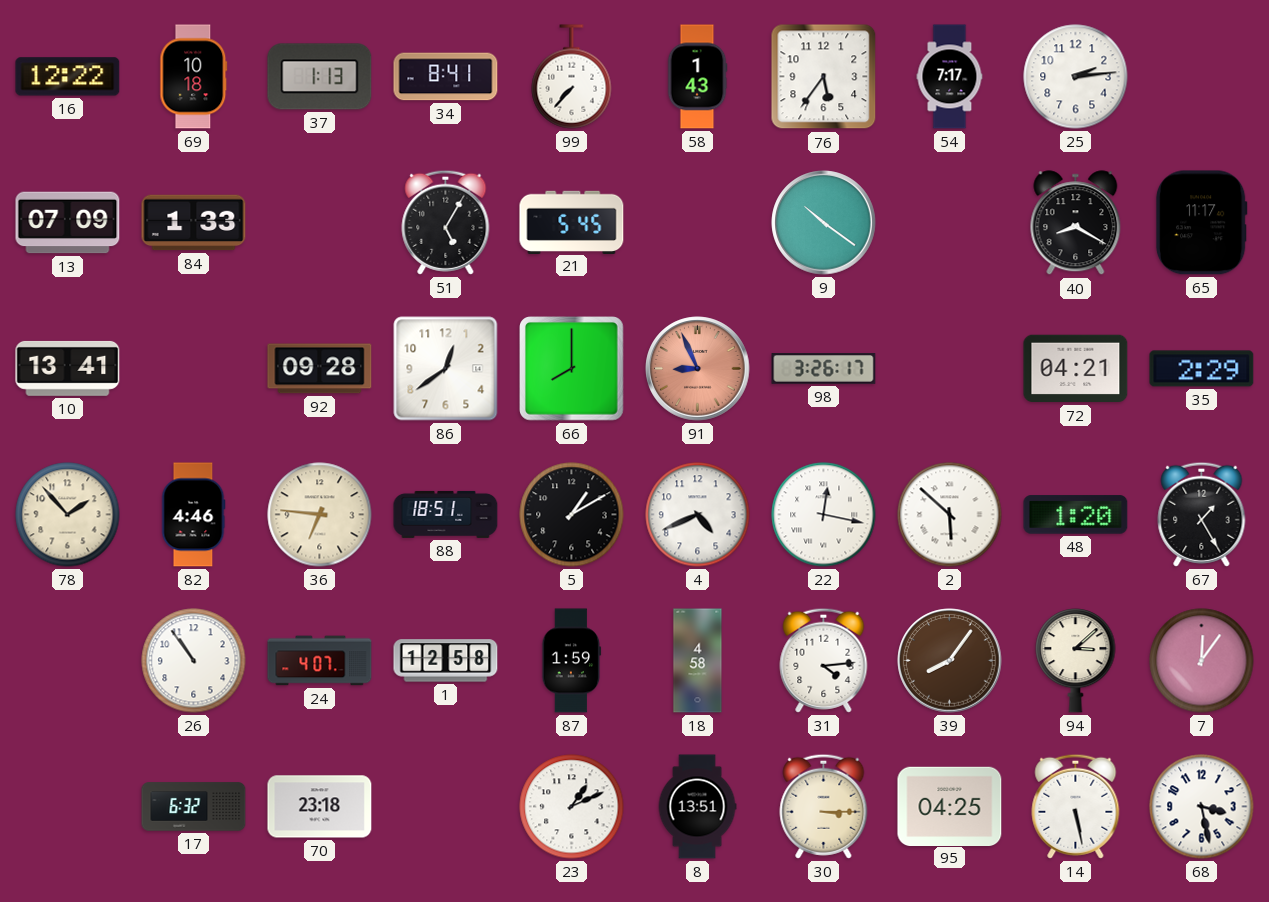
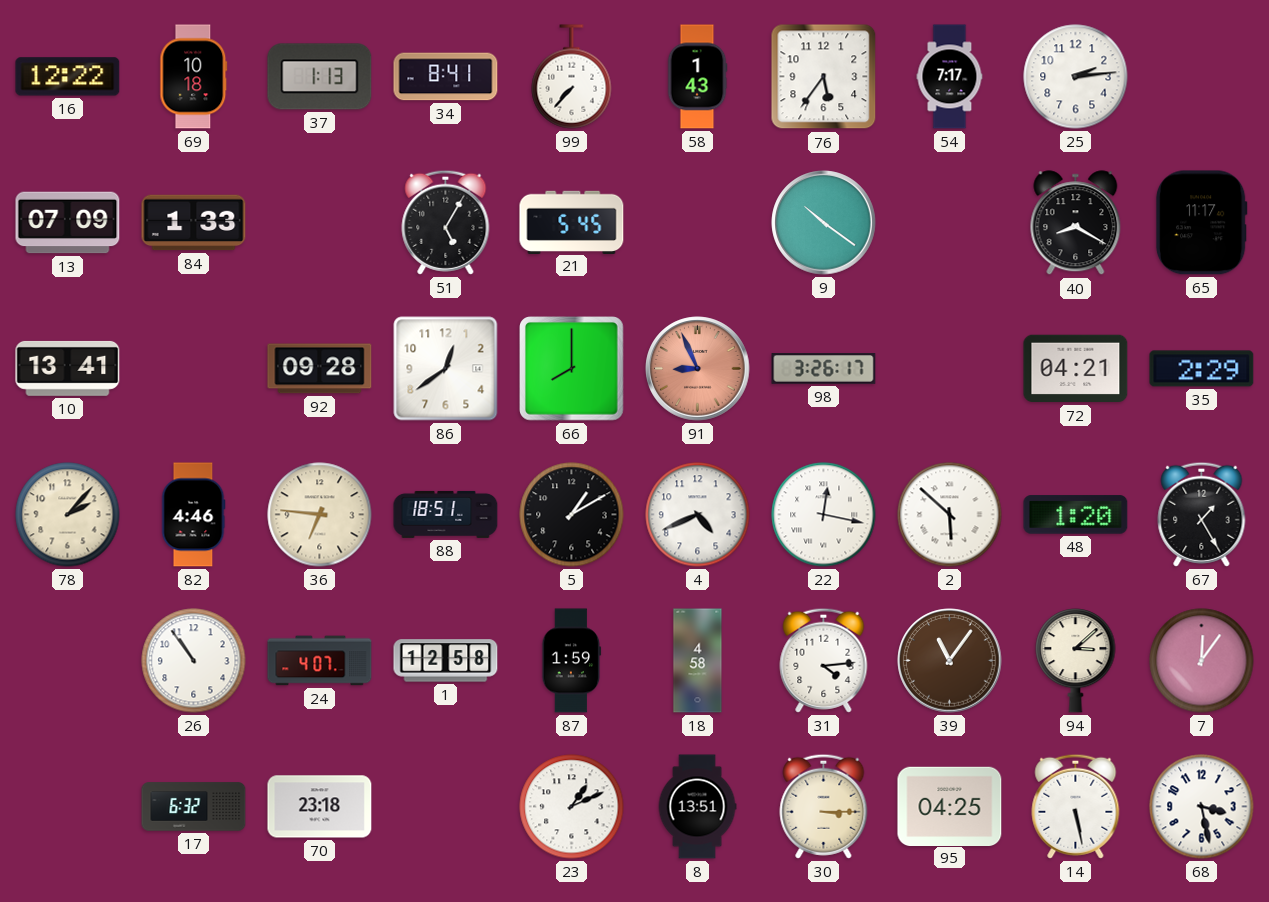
78: 1:53 -> 2:07
39: 8:06 -> 11:06
